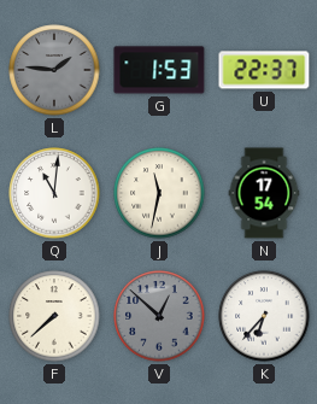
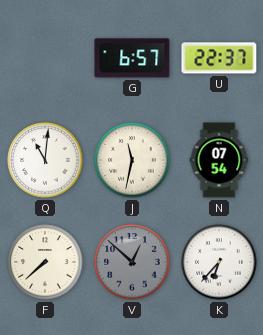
L: 1:46 -> none
G: 1:53 -> 6:57
N: 17:54 -> 07:54
